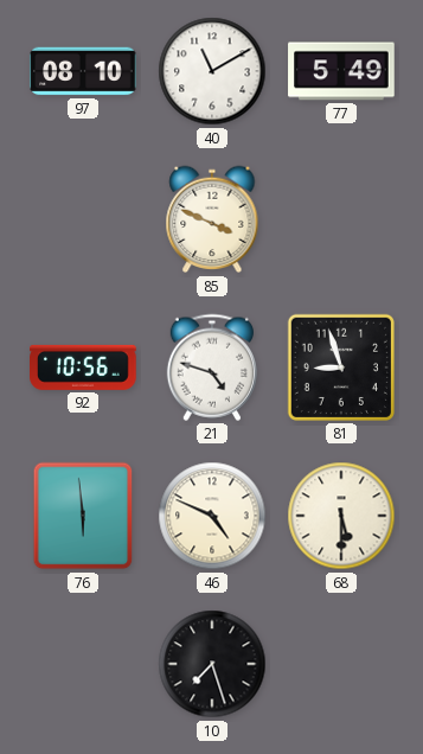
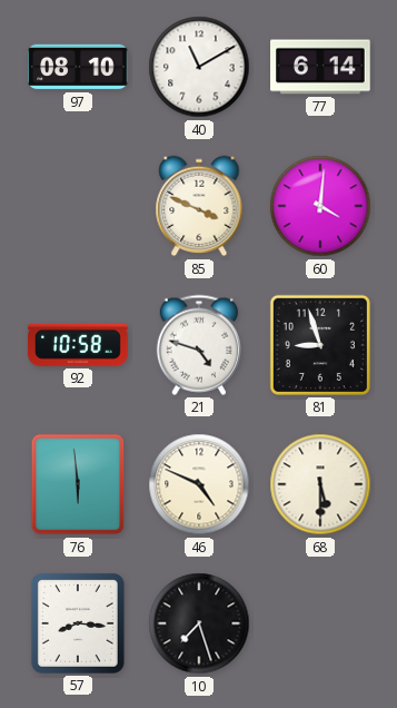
77: 5:49 -> 6:14
60: none -> 4:01
92: 10:56 -> 10:58
57: none -> 8:16
